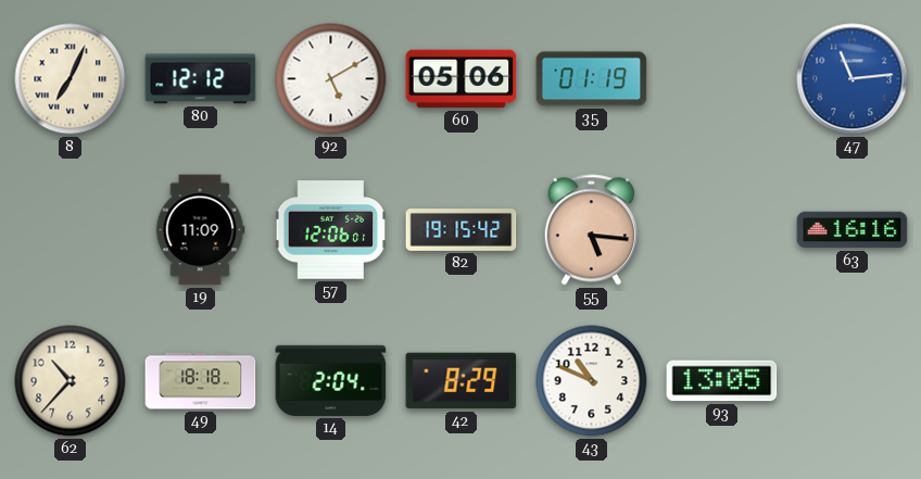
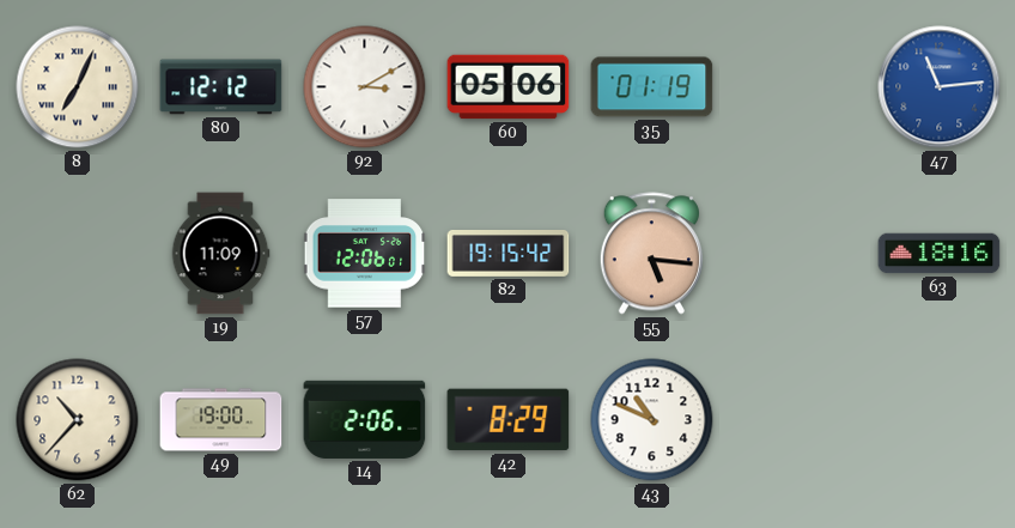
92: 5:10 -> 3:10
63: 16:16 -> 18:16
49: 18:18 -> 19:00
14: 2:04 -> 2:06
93: 13:05 -> none
